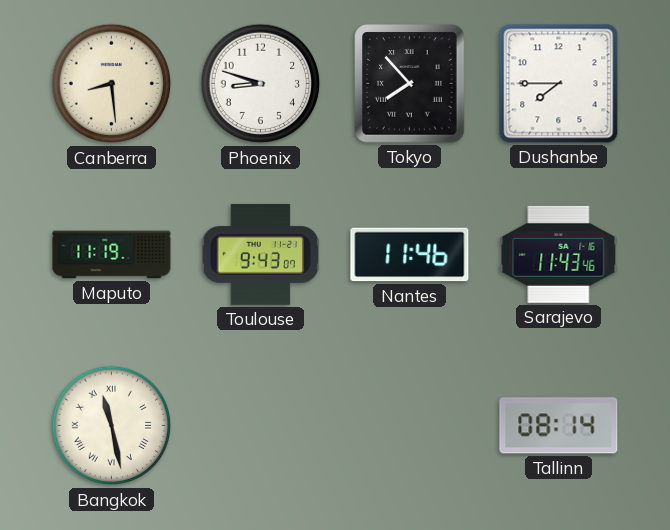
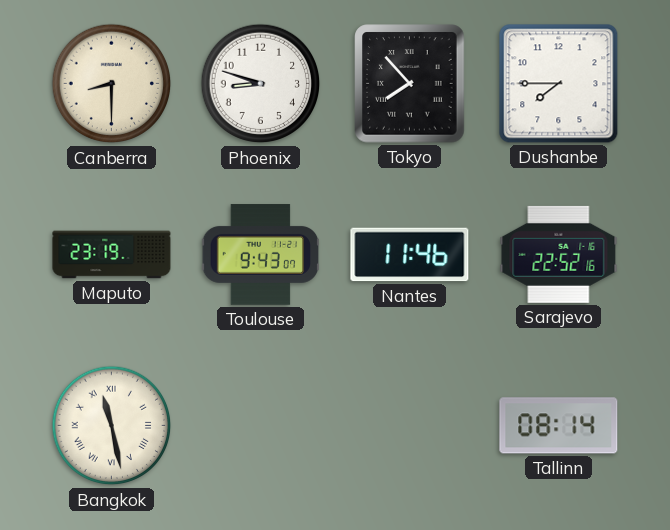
Canberra: 8:29 -> 8:30
Maputo: 11:19 -> 23:19
Sarajevo: 11:43 -> 22:52
